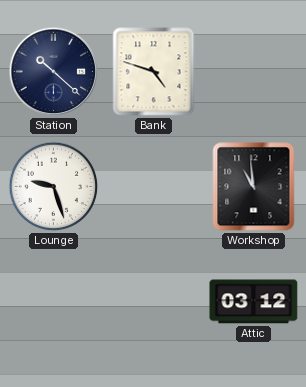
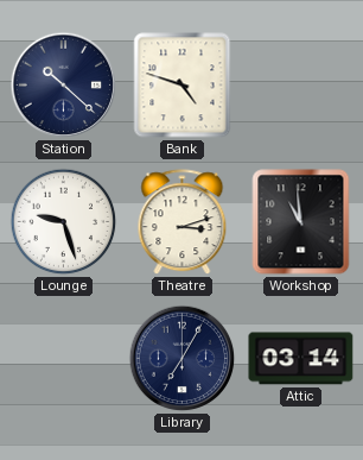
Theatre: none -> 3:12
Library: none -> 7:05
Attic: 03:12 -> 03:14
